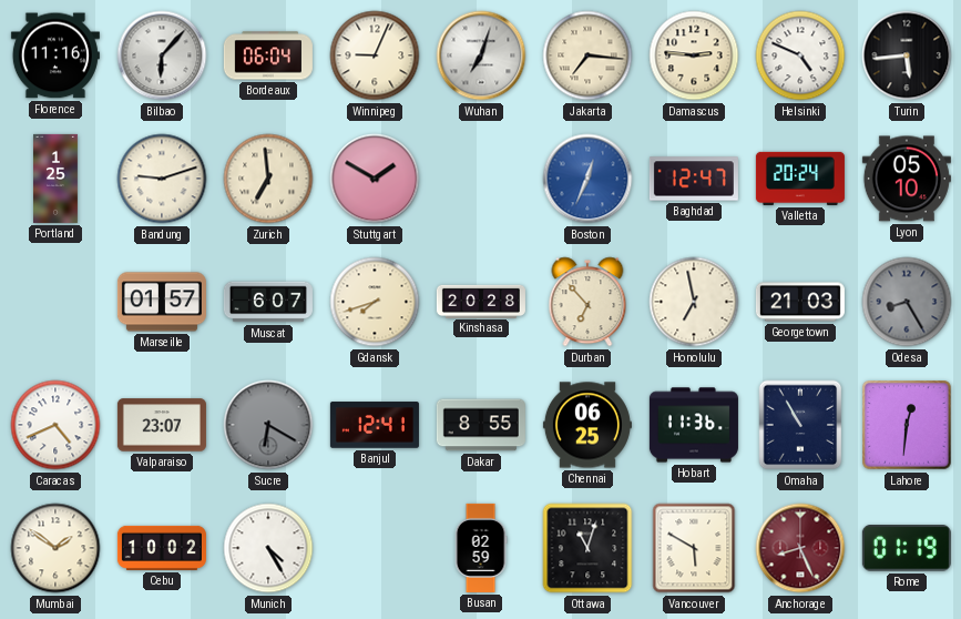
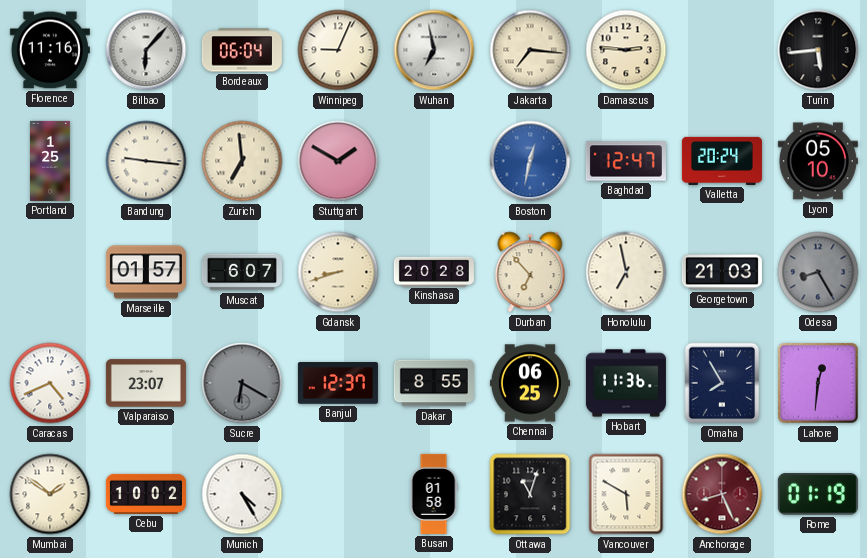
Wuhan: 7:03 -> 6:58
Helsinki: 4:49 -> none
Bandung: 9:12 -> 9:16
Boston: 12:34 -> 12:32
Gdansk: 7:42 -> 8:42
Banjul: 12:41 -> 12:37
Omaha: 10:55 -> 7:55
Busan: 02:59 -> 01:58
